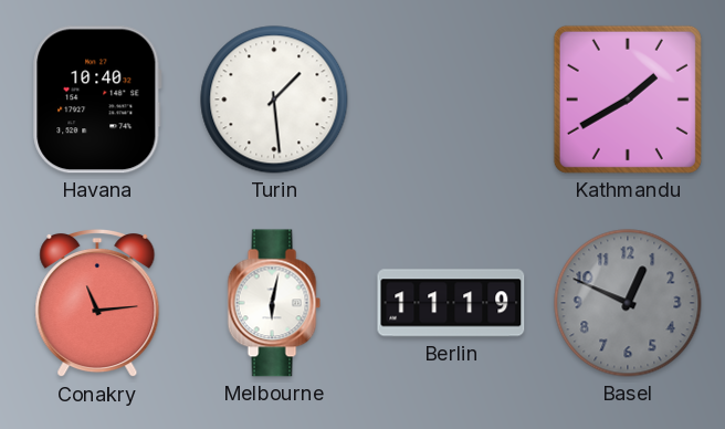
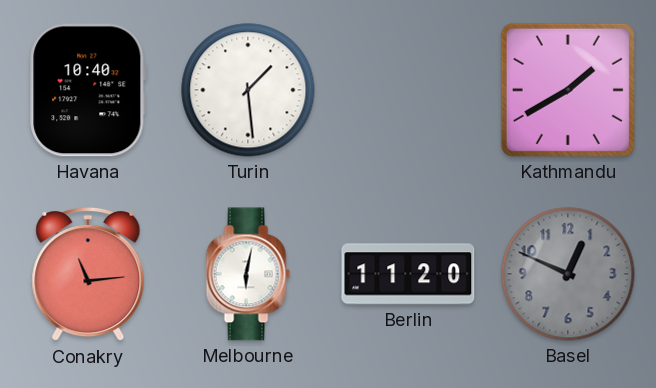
Berlin: 11:19 -> 11:20
